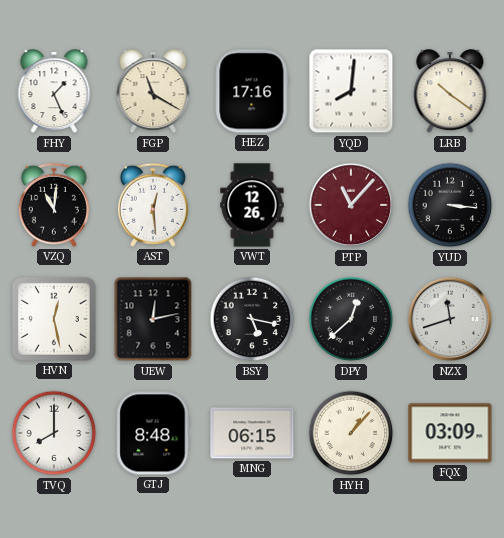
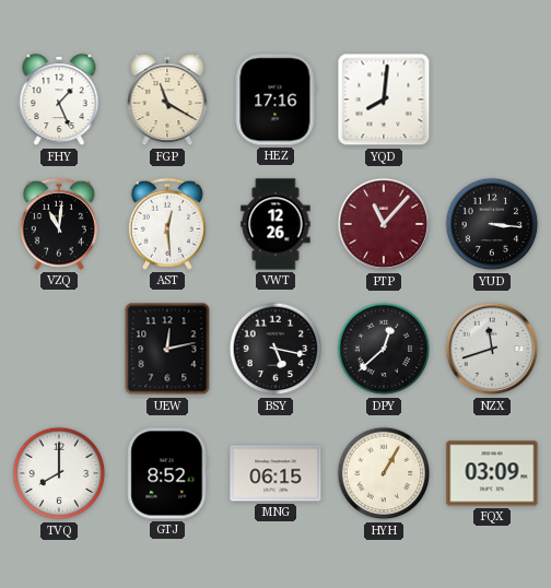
LRB: 10:21 -> none
HVN: 12:28 -> none
GTJ: 8:48 -> 8:52
HYH: 1:07 -> 1:05
